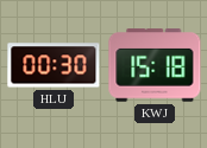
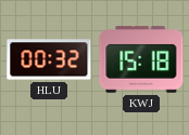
HLU: 00:30 -> 00:32
